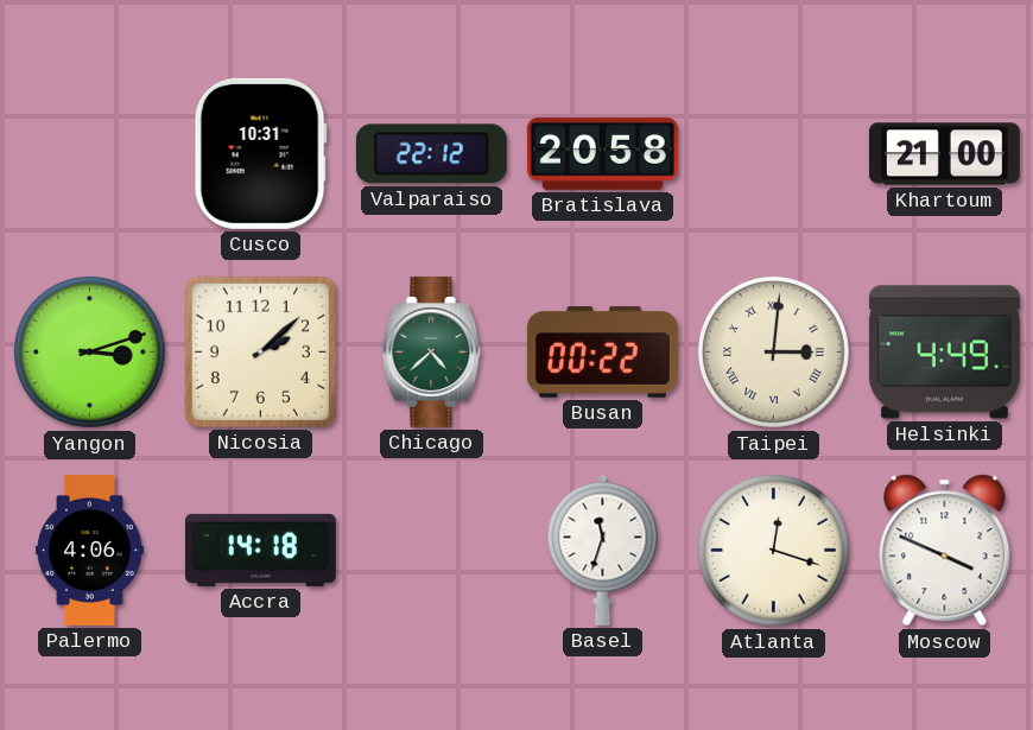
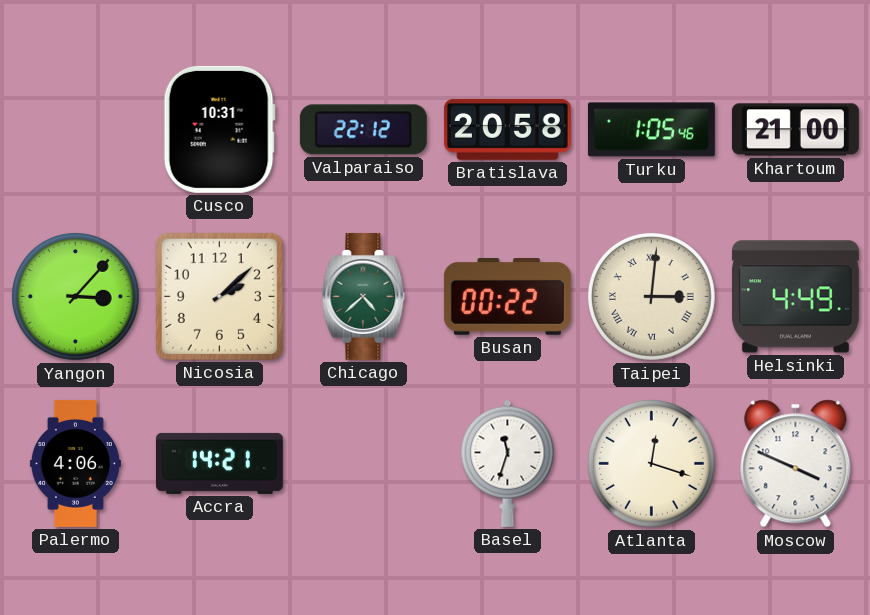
Turku: none -> 1:05
Yangon: 3:12 -> 3:07
Accra: 14:18 -> 14:21
